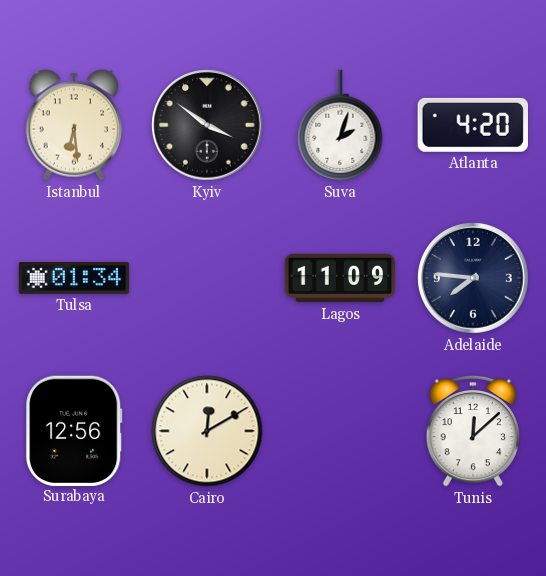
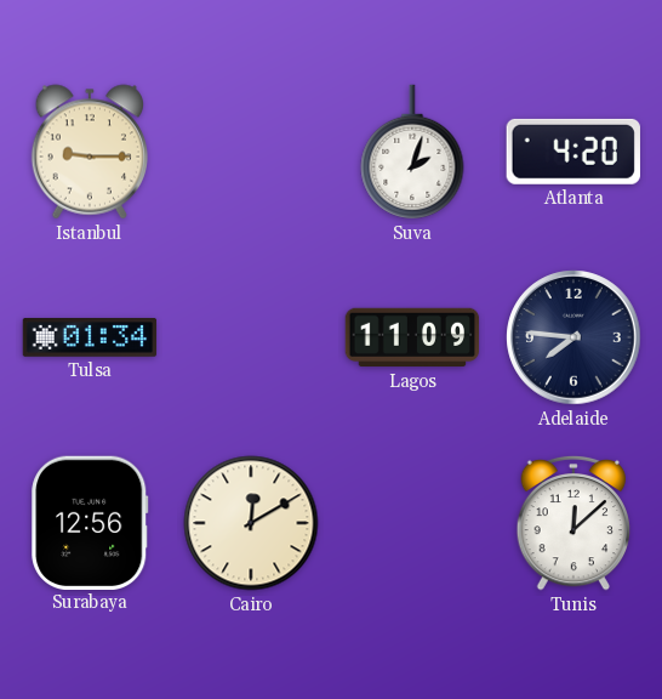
Istanbul: 6:29 -> 9:15
Kyiv: 3:51 -> none
